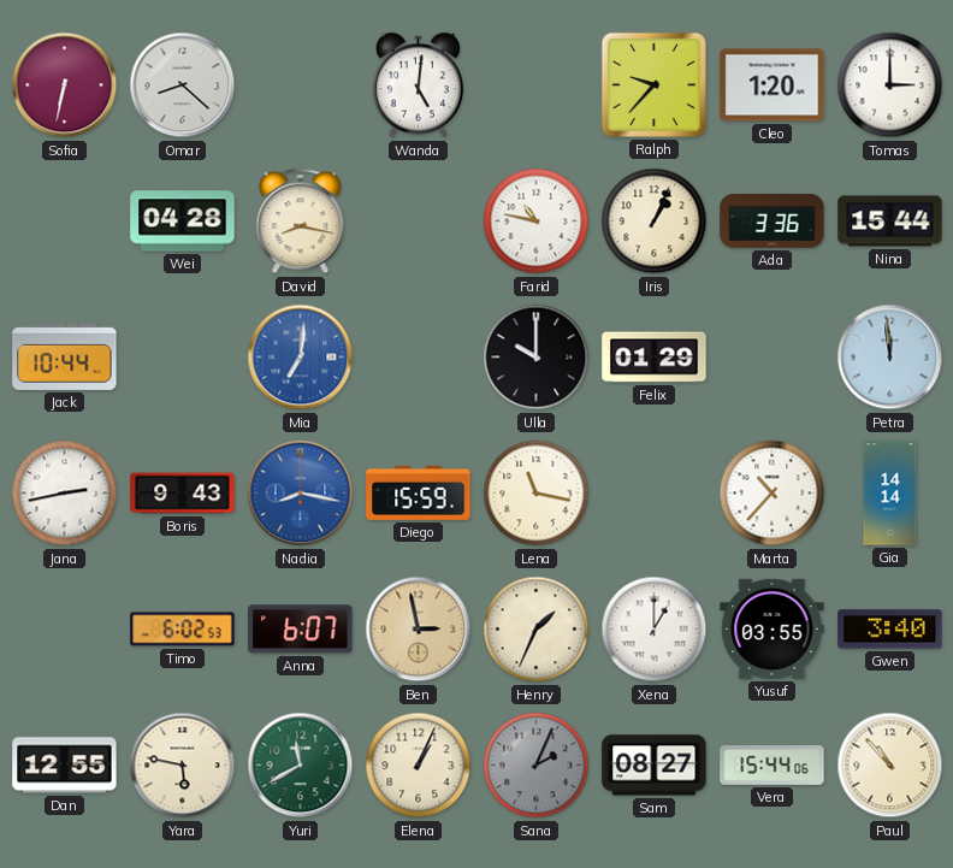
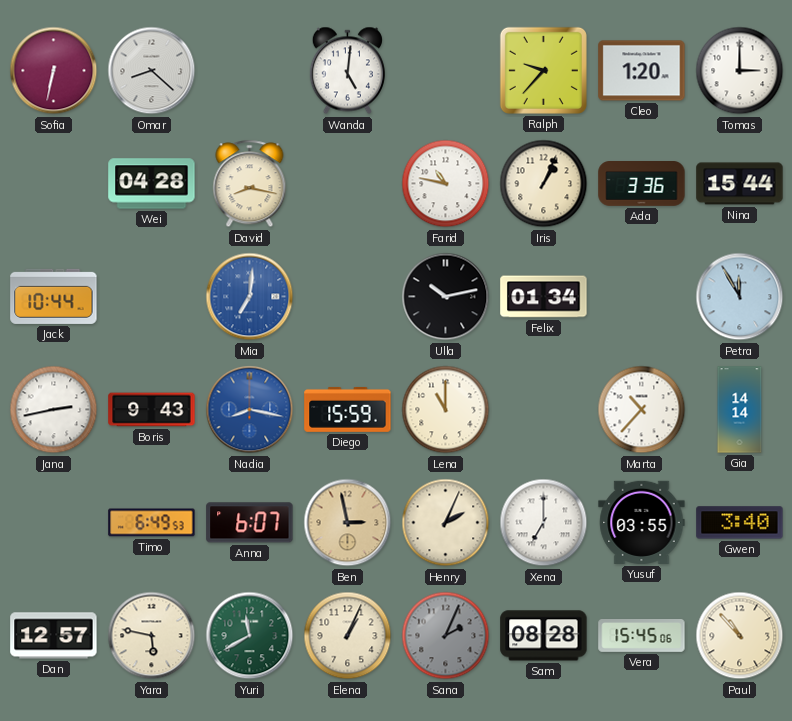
Ulla: 10:00 -> 10:13
Felix: 01:29 -> 01:34
Petra: 11:59 -> 11:55
Lena: 11:17 -> 11:00
Timo: 6:02 -> 6:49
Henry: 1:34 -> 2:04
Xena: 1:00 -> 7:00
Dan: 12:55 -> 12:57
Sam: 08:27 -> 08:28
Vera: 15:44 -> 15:45
